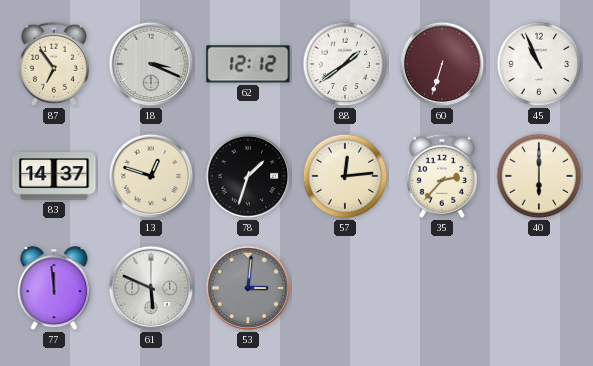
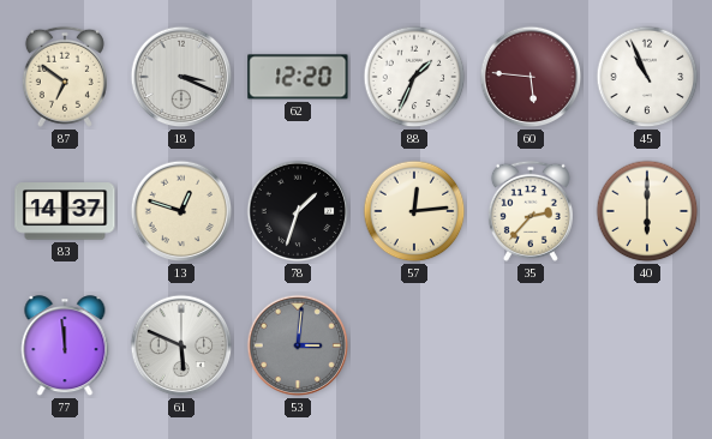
87: 6:54 -> 6:51
62: 12:12 -> 12:20
88: 1:39 -> 1:34
60: 6:33 -> 5:46
